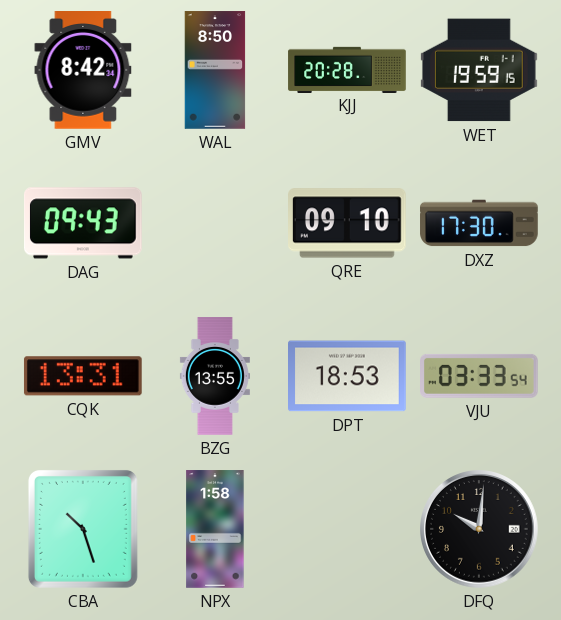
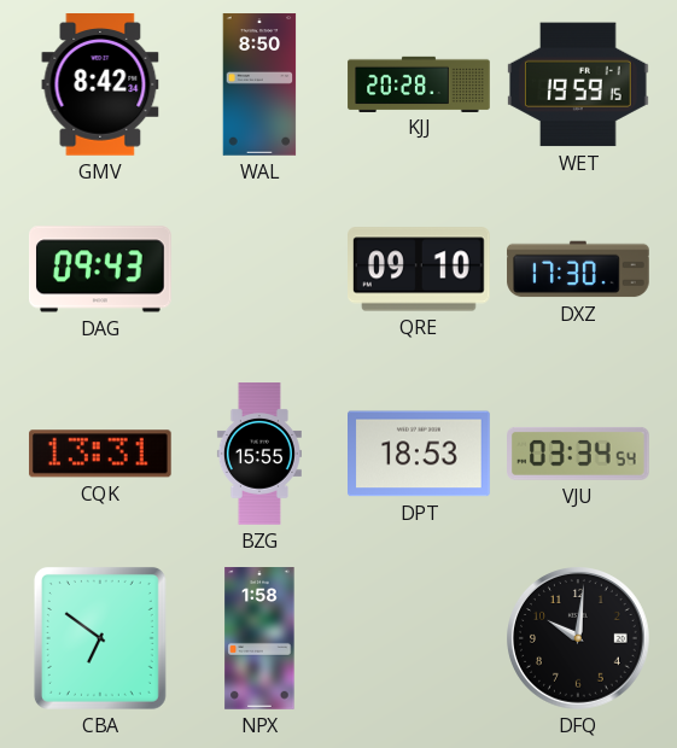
BZG: 13:55 -> 15:55
VJU: 03:33 -> 03:34
CBA: 10:27 -> 6:51
